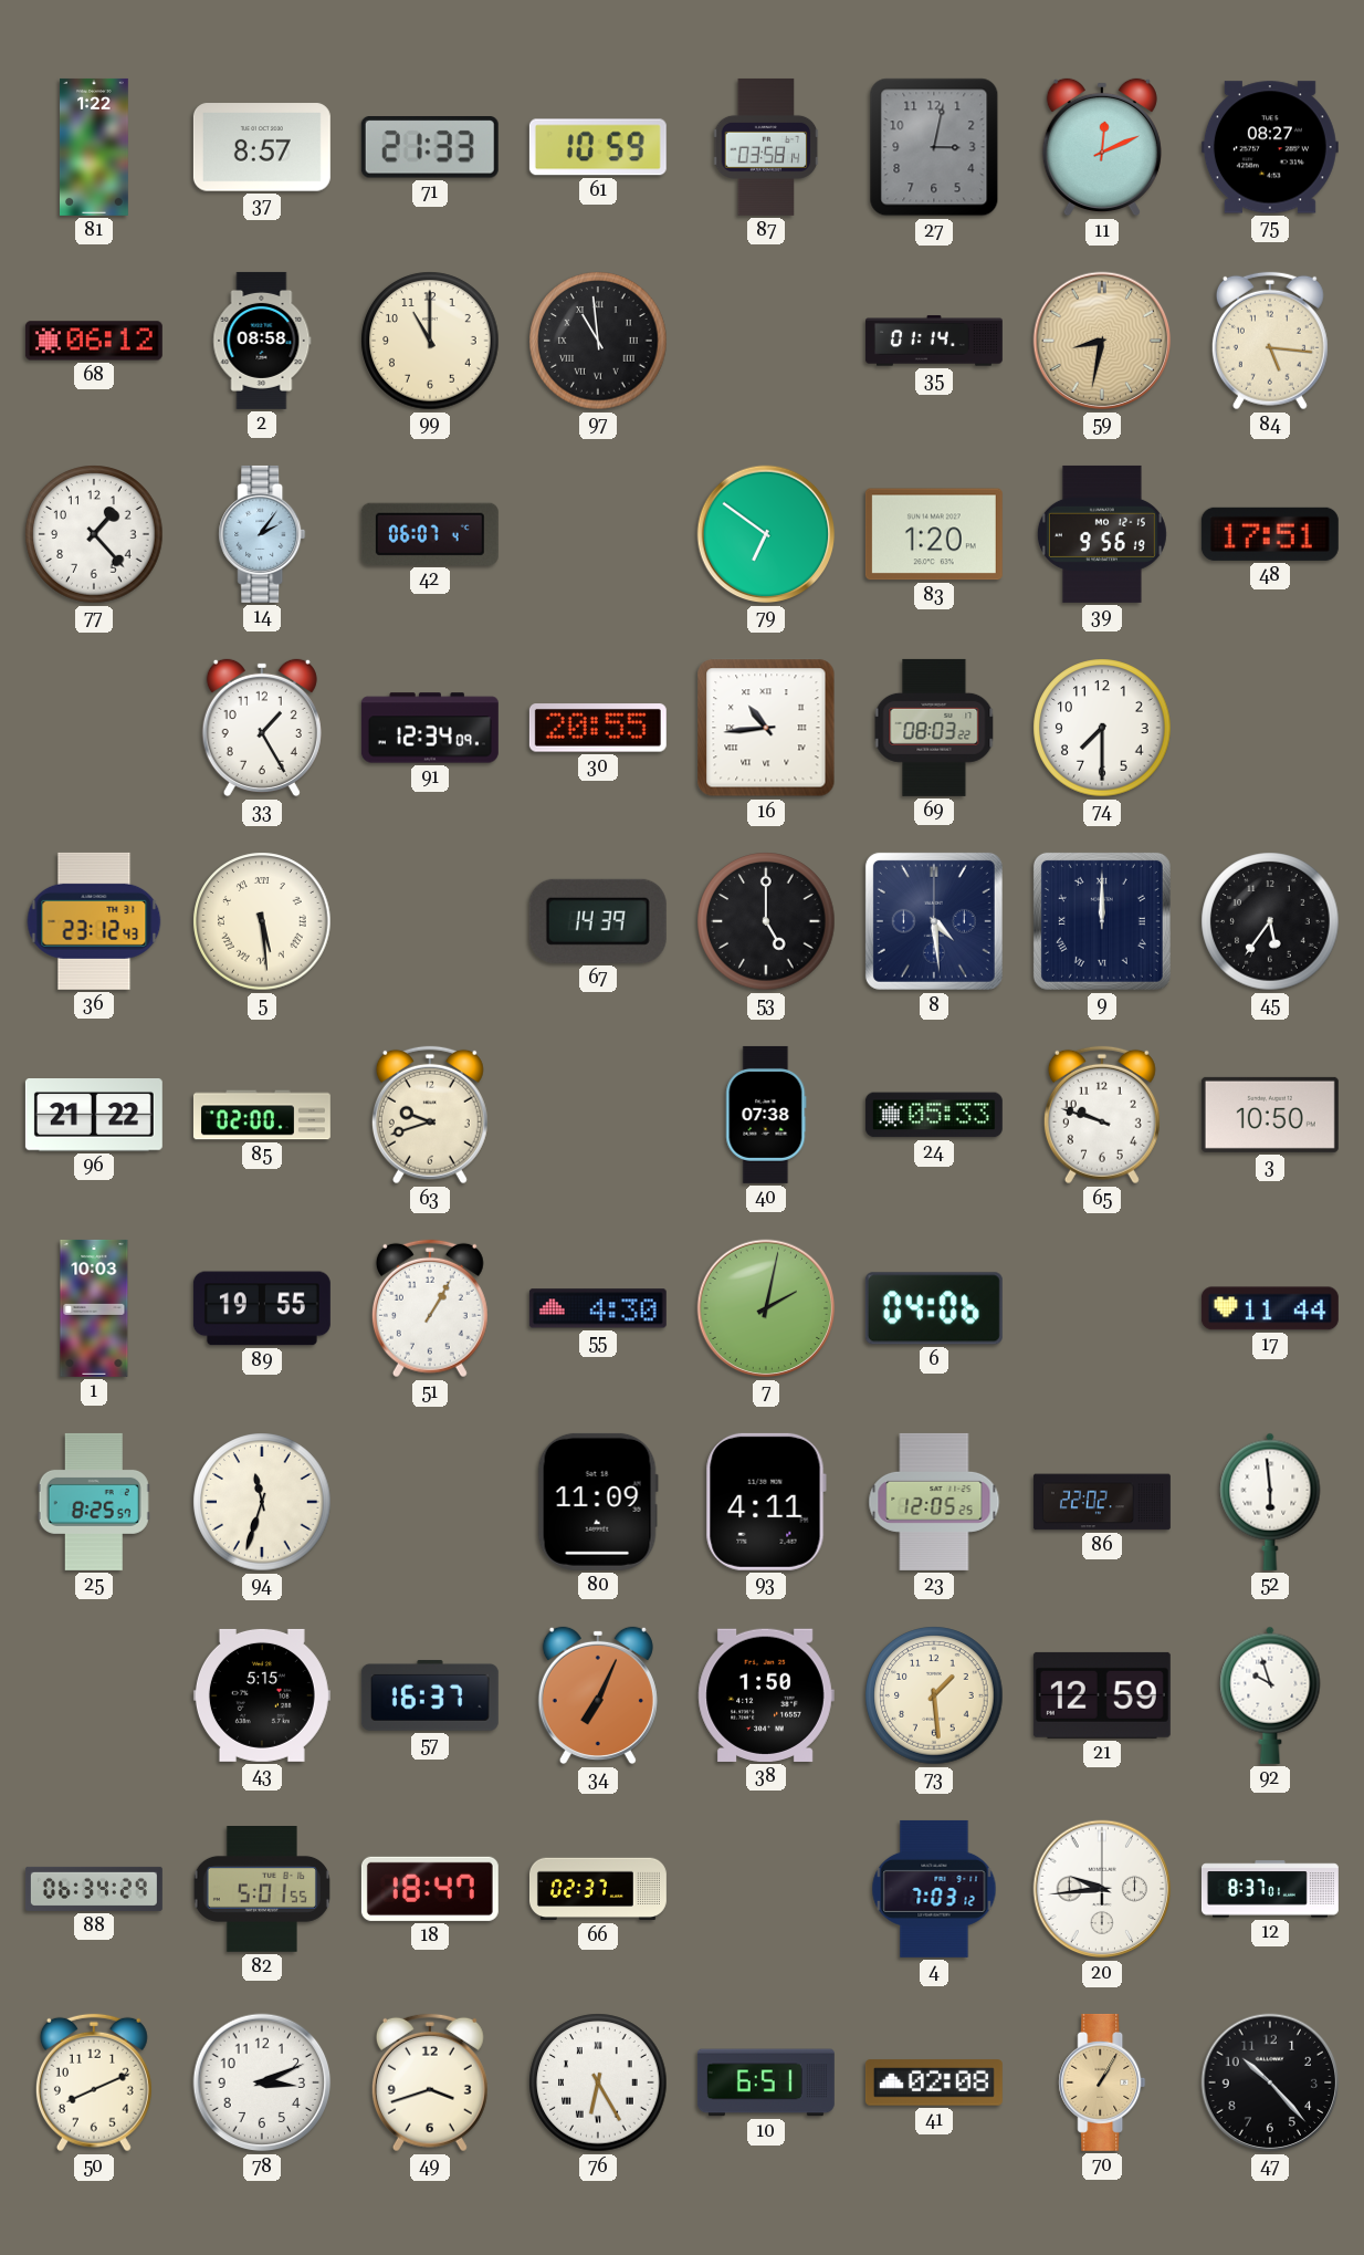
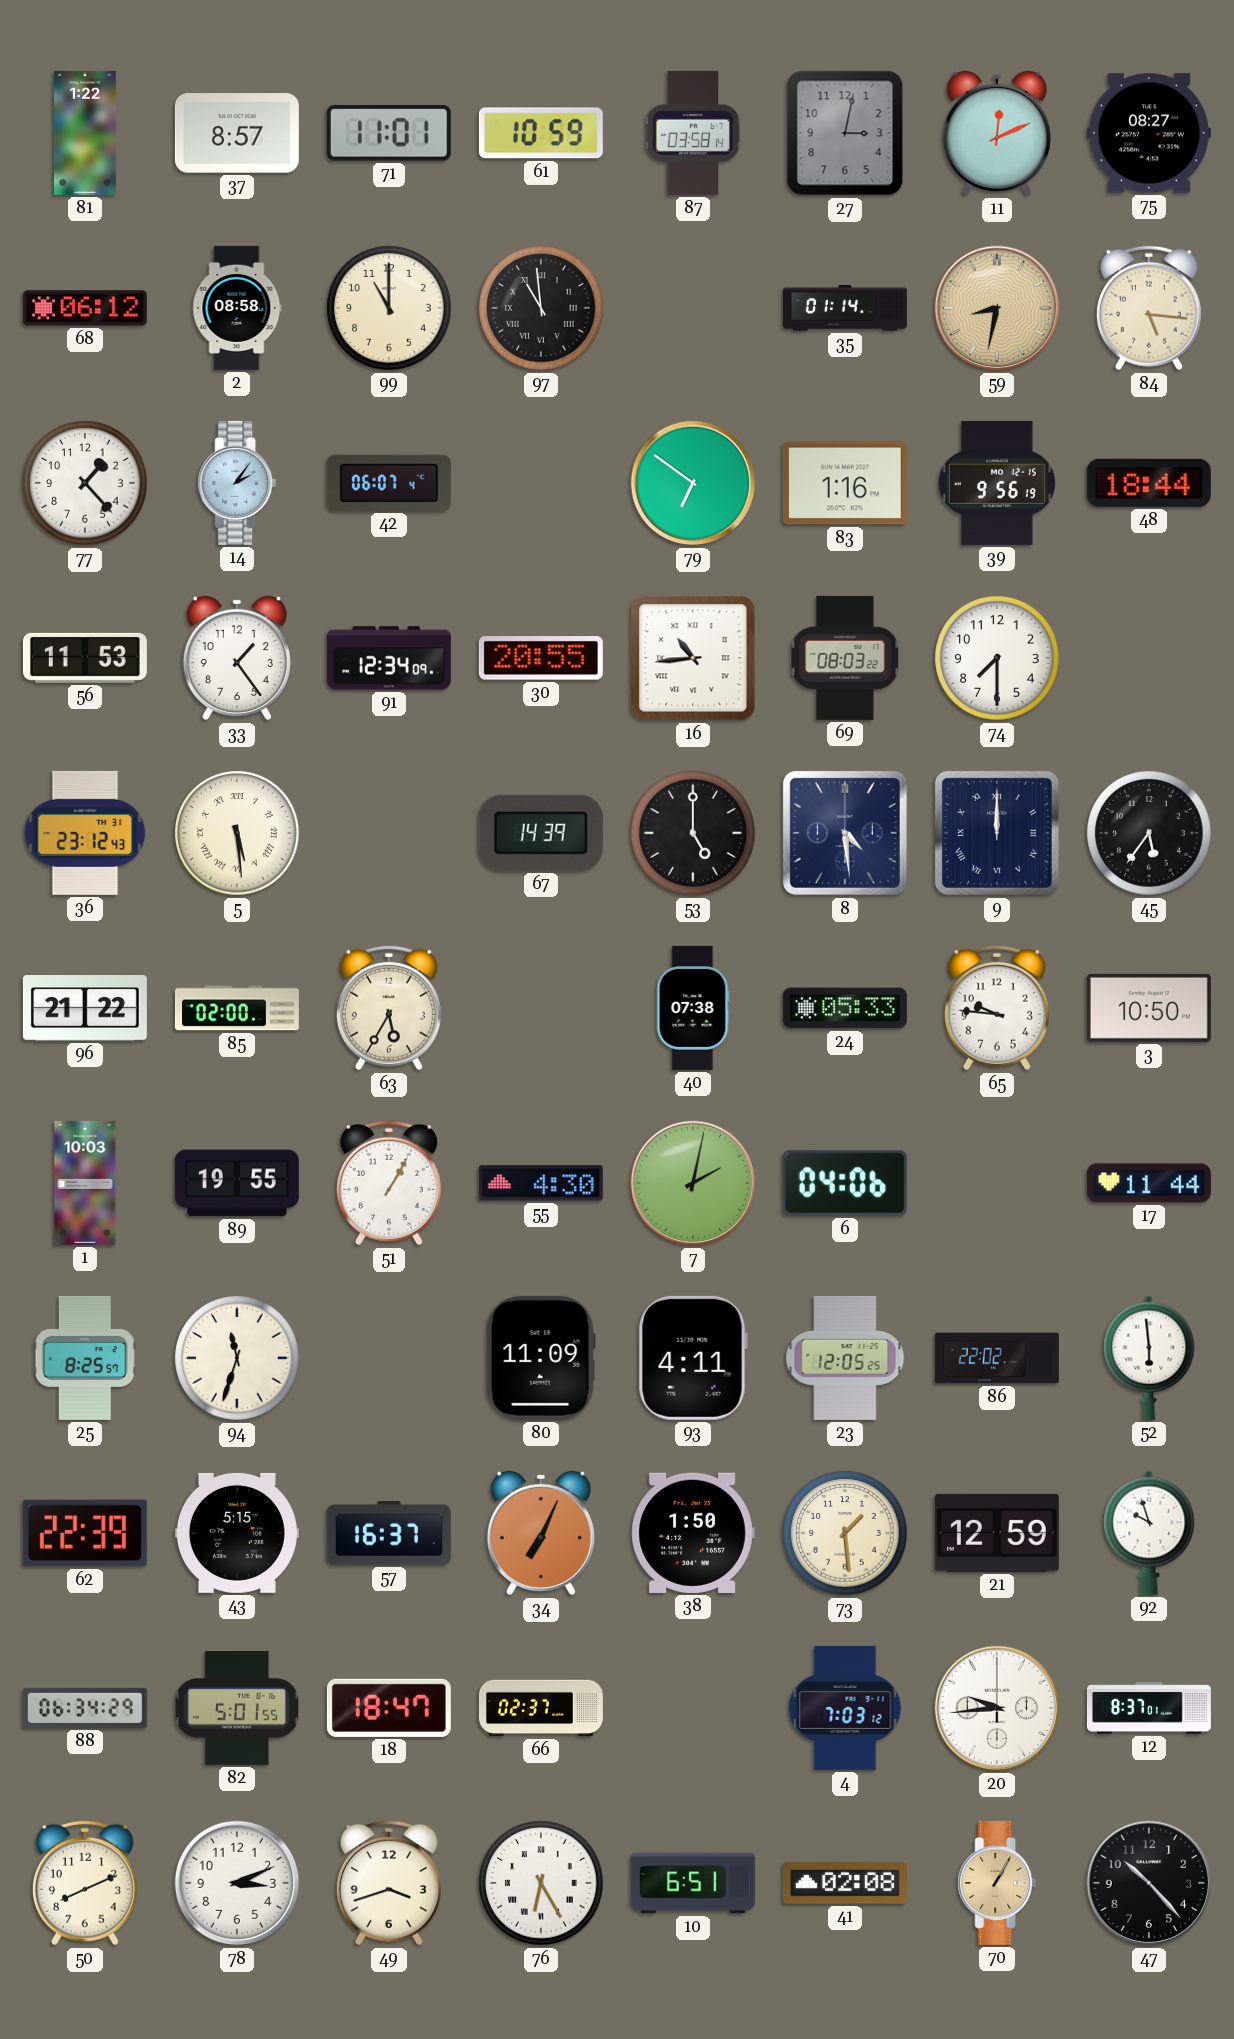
71: 21:33 -> 11:01
83: 1:20 -> 1:16
48: 17:51 -> 18:44
56: none -> 11:53
33: 1:25 -> 1:24
63: 9:42 -> 5:35
65: 9:48 -> 9:46
62: none -> 22:39
